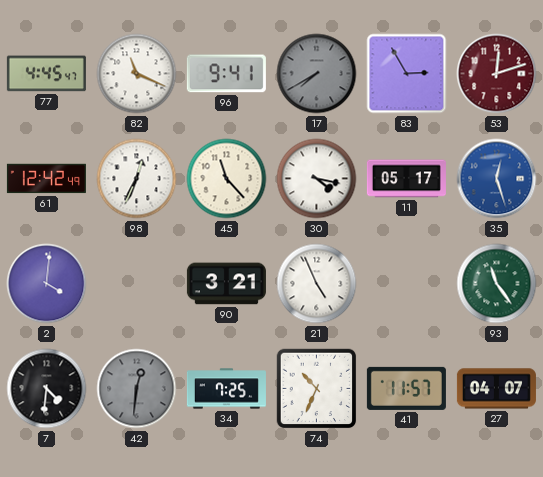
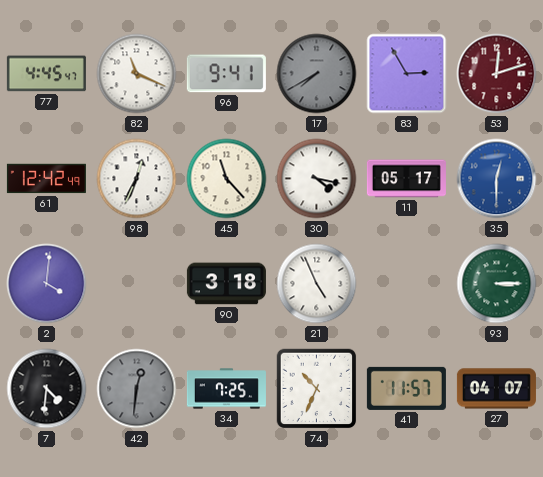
35: 12:27 -> 12:30
90: 3:21 -> 3:18
93: 11:24 -> 3:15
